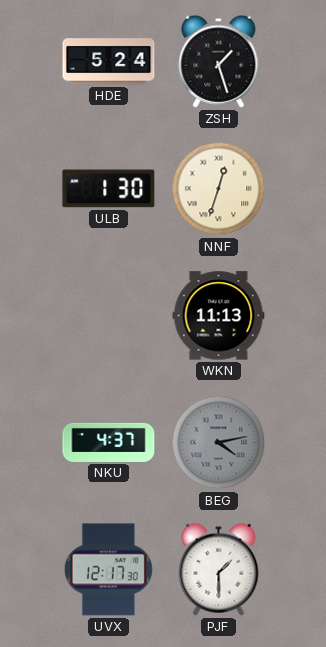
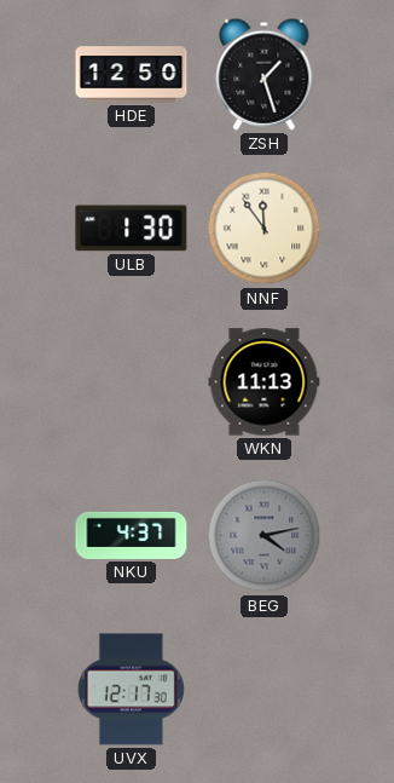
HDE: 5:24 -> 12:50
NNF: 12:33 -> 11:54
PJF: 1:30 -> none
